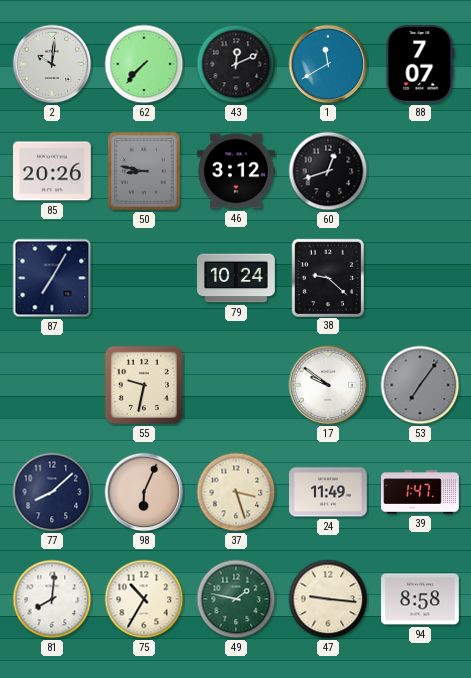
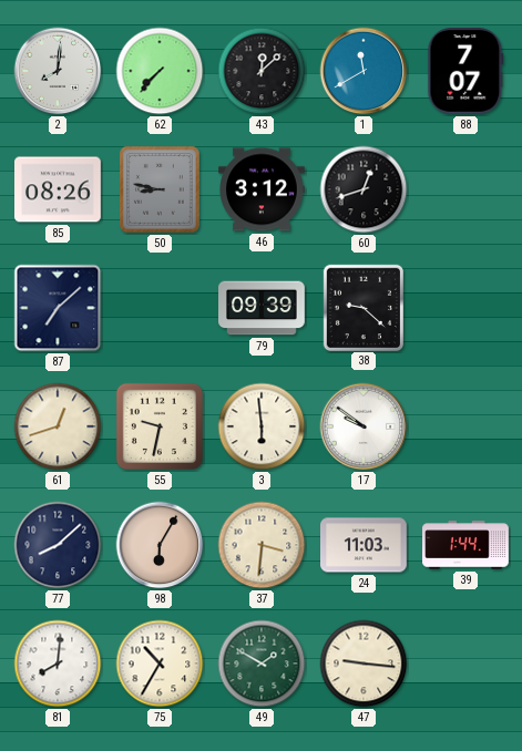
2: 10:01 -> 8:01
43: 12:11 -> 12:08
85: 20:26 -> 08:26
87: 7:05 -> 7:08
79: 10:24 -> 09:39
61: none -> 12:42
3: none -> 5:59
53: 7:06 -> none
98: 6:04 -> 6:05
37: 3:27 -> 3:31
24: 11:49 -> 11:03
39: 1:47 -> 1:44
49: 1:47 -> 1:50
94: 8:58 -> none
